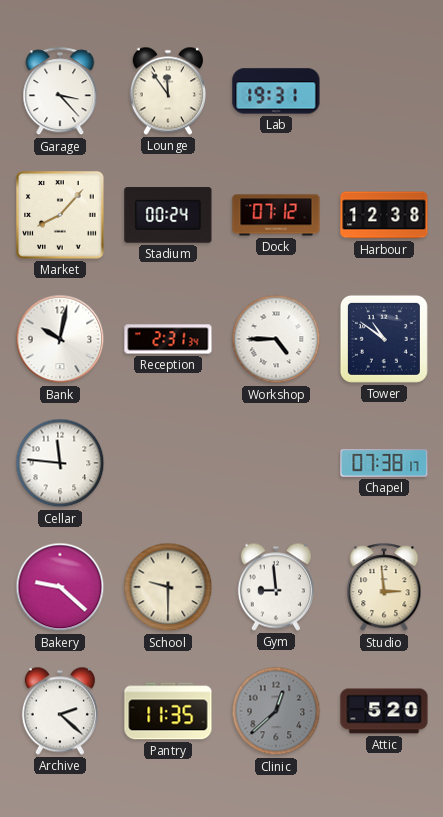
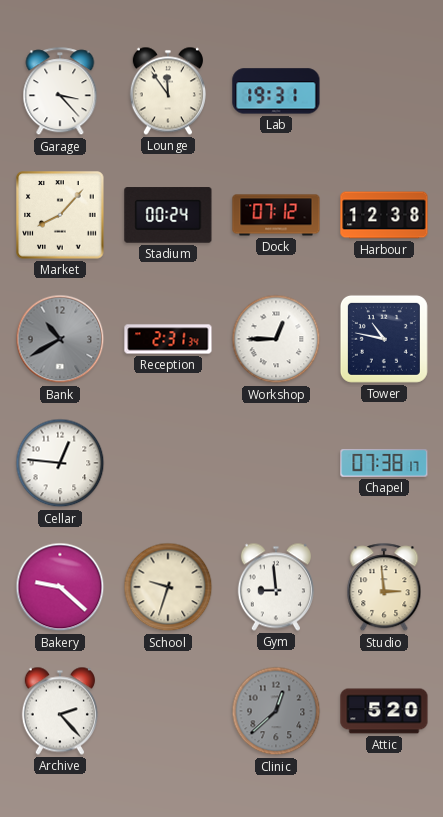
Bank: 10:02 -> 10:40
Bank dial: white -> grey
Workshop: 4:45 -> 12:45
Tower: 10:51 -> 10:47
Cellar: 11:46 -> 12:46
School: 9:30 -> 9:33
Archive: 2:22 -> 2:23
Pantry: 11:35 -> none
